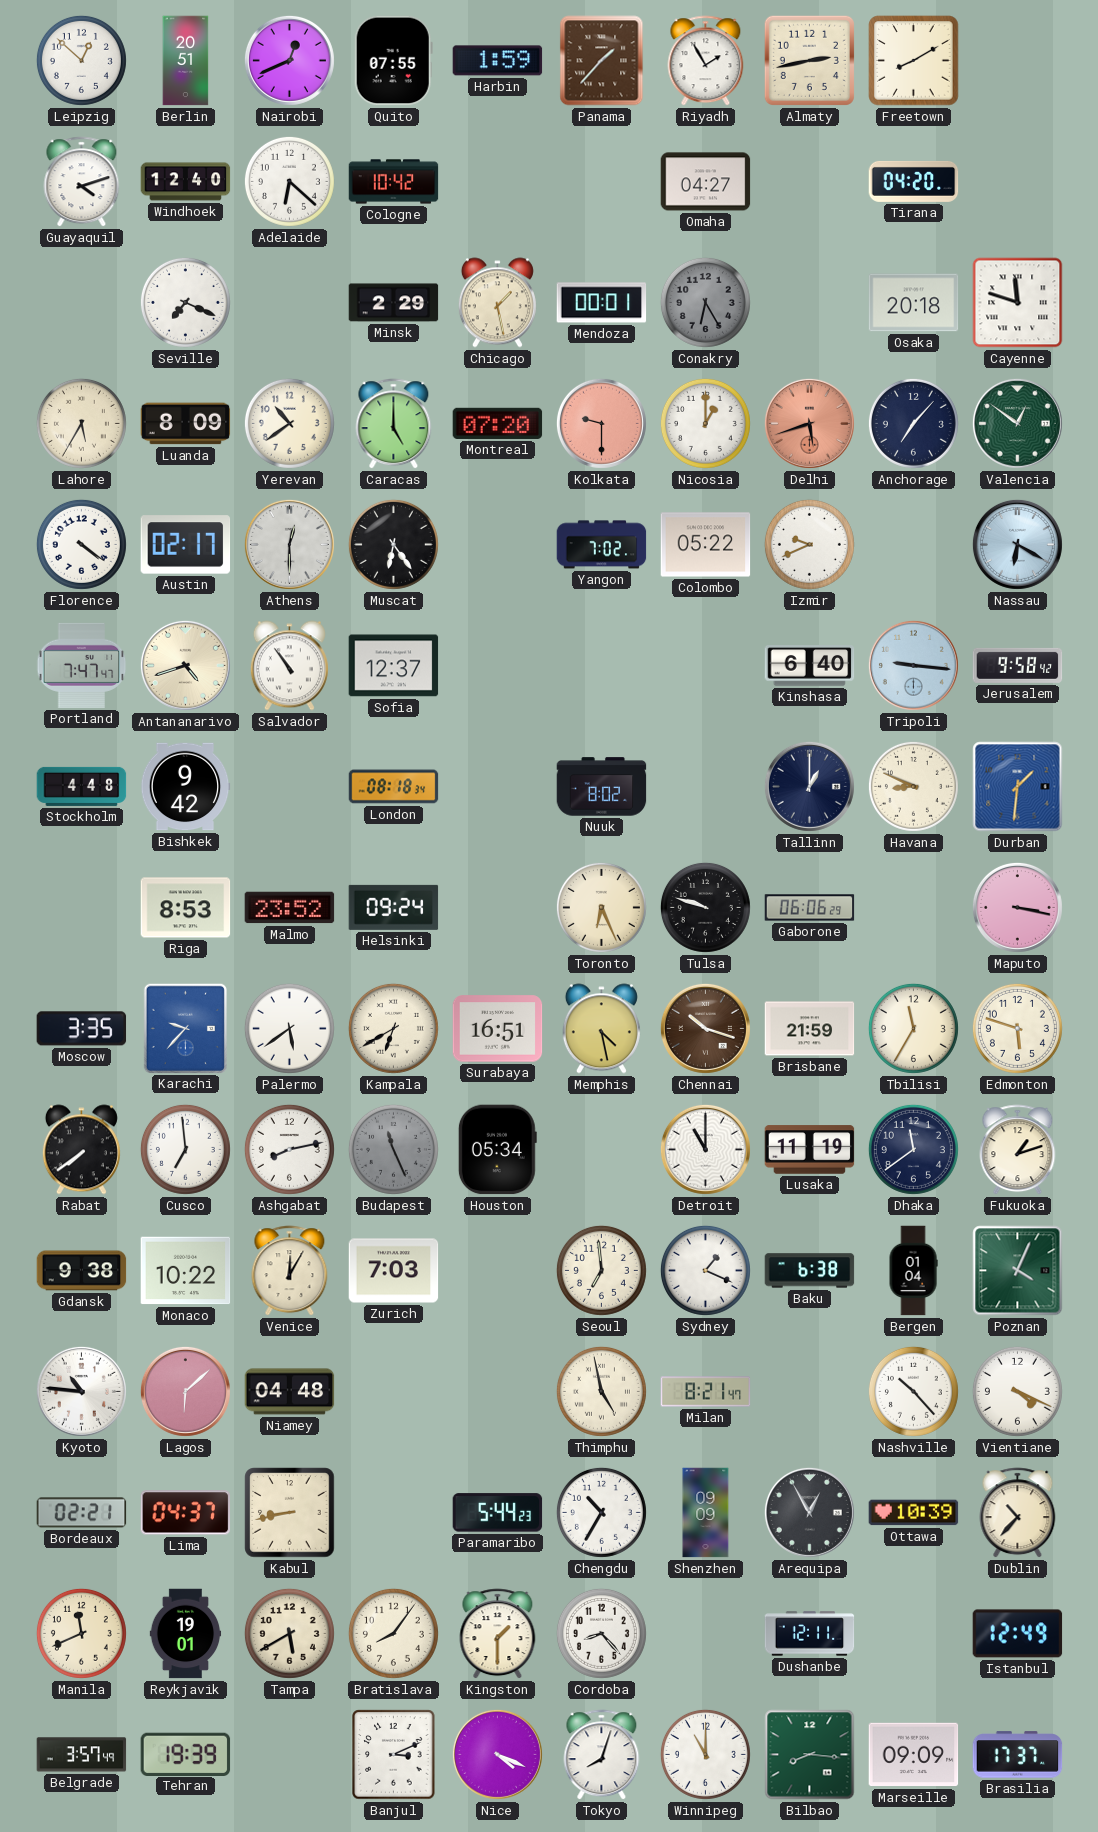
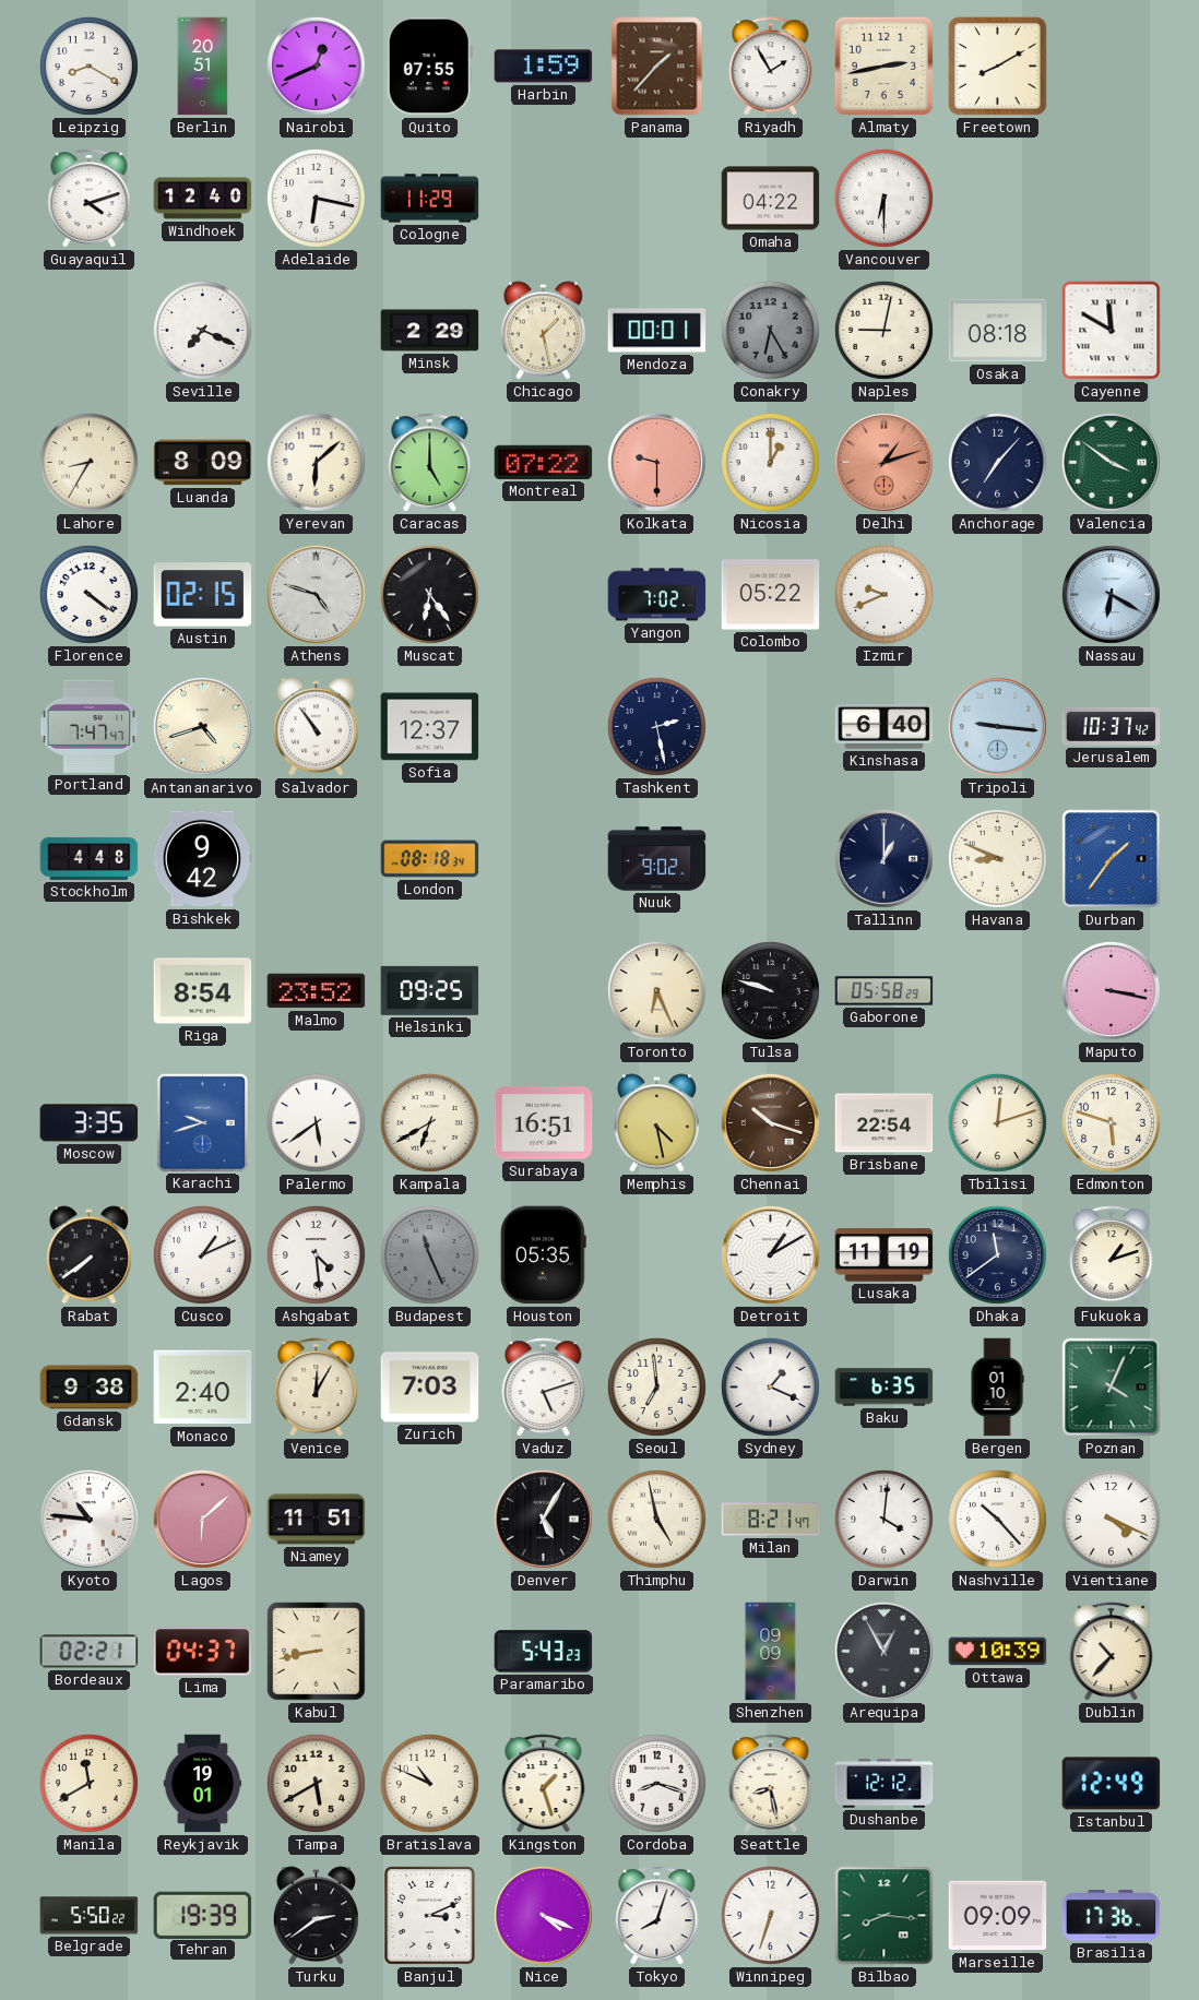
Leipzig: 12:52 -> 8:20
Adelaide: 6:22 -> 6:17
Cologne: 10:42 -> 11:29
Omaha: 04:27 -> 04:22
Vancouver: none -> 6:30
Tirana: 04:20 -> none
Naples: none -> 9:02
Osaka: 20:18 -> 08:18
Cayenne: 11:48 -> 11:50
Lahore: 5:35 -> 8:35
Yerevan: 10:39 -> 6:08
Montreal: 07:20 -> 07:22
Delhi: 5:42 -> 1:12
Valencia: 12:51 -> 3:51
Austin: 02:17 -> 02:15
Athens: 12:30 -> 4:48
Tashkent: none -> 2:28
Jerusalem: 9:58 -> 10:37
Nuuk: 8:02 -> 9:02
Durban: 1:31 -> 1:36
Riga: 8:53 -> 8:54
Helsinki: 09:24 -> 09:25
Gaborone: 06:06 -> 05:58
Karachi: 9:37 -> 9:42
Brisbane: 21:59 -> 22:54
Tbilisi: 11:35 -> 12:12
Cusco: 6:59 -> 1:11
Ashgabat: 8:13 -> 4:29
Houston: 05:34 -> 05:35
Detroit: 11:00 -> 1:10
Monaco: 10:22 -> 2:40
Vaduz: none -> 5:12
Baku: 6:38 -> 6:35
Bergen: 01:04 -> 01:10
Niamey: 04:48 -> 11:51
Denver: none -> 5:05
Darwin: none -> 4:01
Paramaribo: 5:44 -> 5:43
Chengdu: 10:35 -> none
Manila: 11:41 -> 11:40
Bratislava: 8:06 -> 10:49
Kingston: 1:30 -> 1:27
Cordoba: 8:23 -> 8:18
Seattle: none -> 8:28
Dushanbe: 12:11 -> 12:12
Belgrade: 3:57 -> 5:50
Turku: none -> 2:39
Winnipeg: 11:00 -> 6:33
Brasilia: 17:37 -> 17:36
